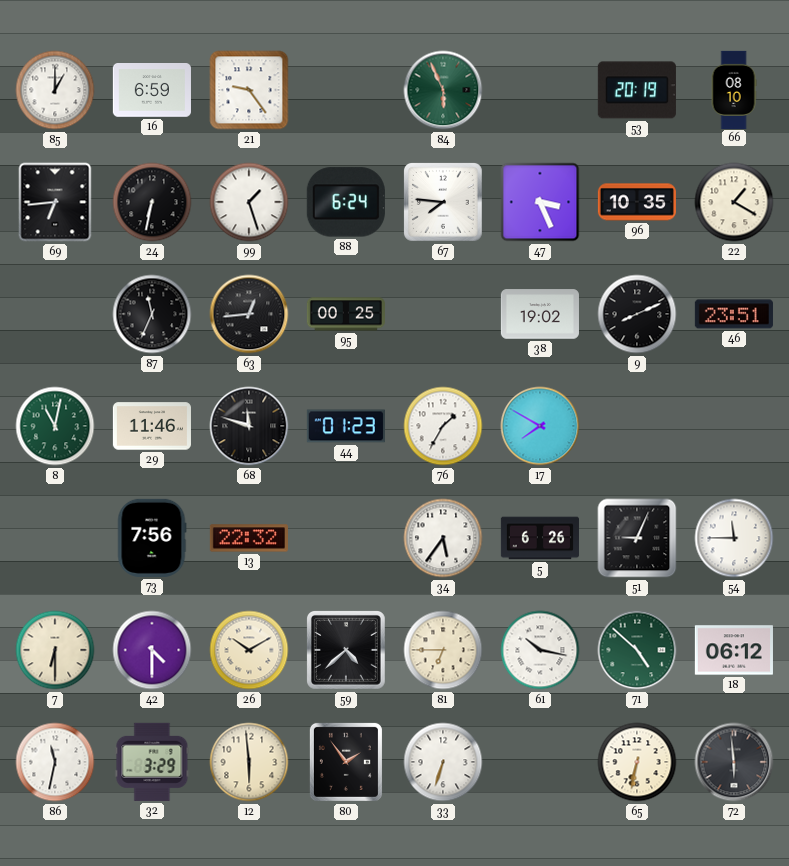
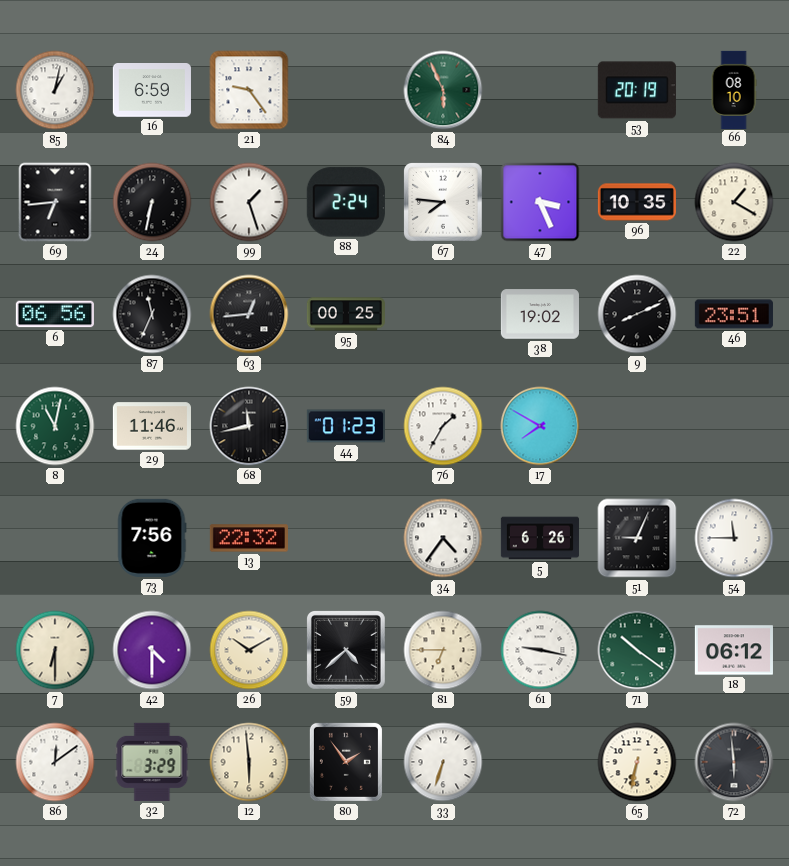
85: 1:00 -> 1:02
88: 6:24 -> 2:24
6: none -> 06:56
68: 11:48 -> 11:43
34: 5:36 -> 4:36
61: 10:17 -> 9:17
71: 4:52 -> 10:21
86: 11:32 -> 12:09
